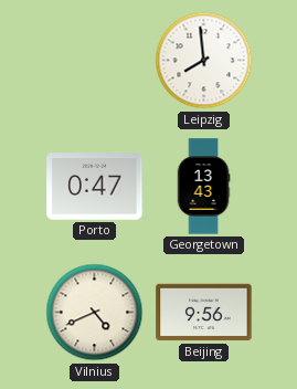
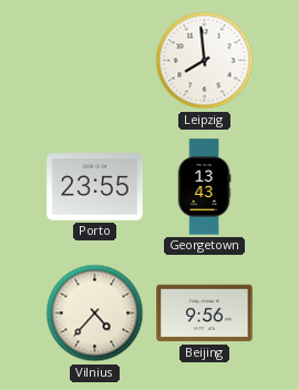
Porto: 0:47 -> 23:55
Vilnius: 4:41 -> 4:37
